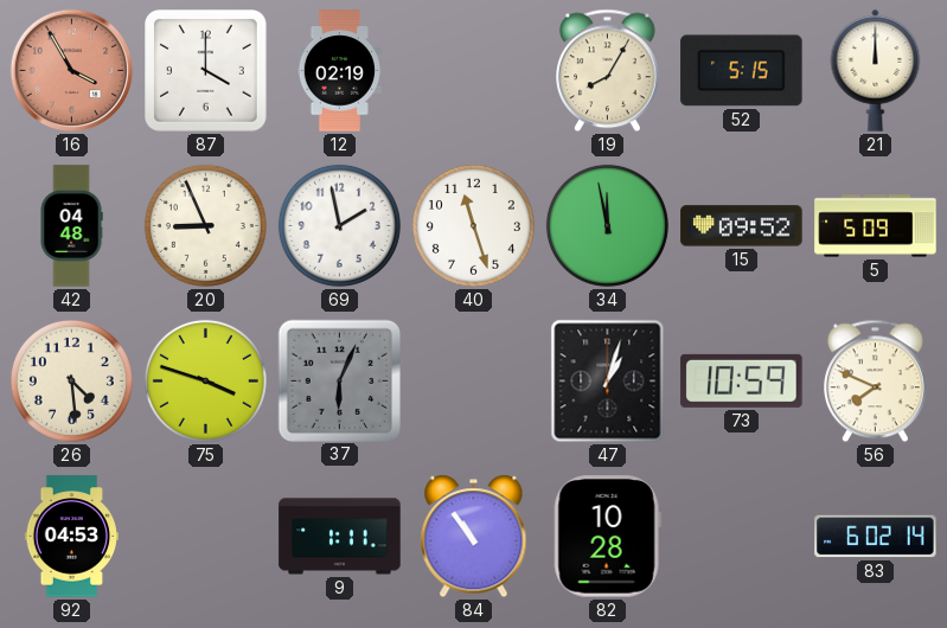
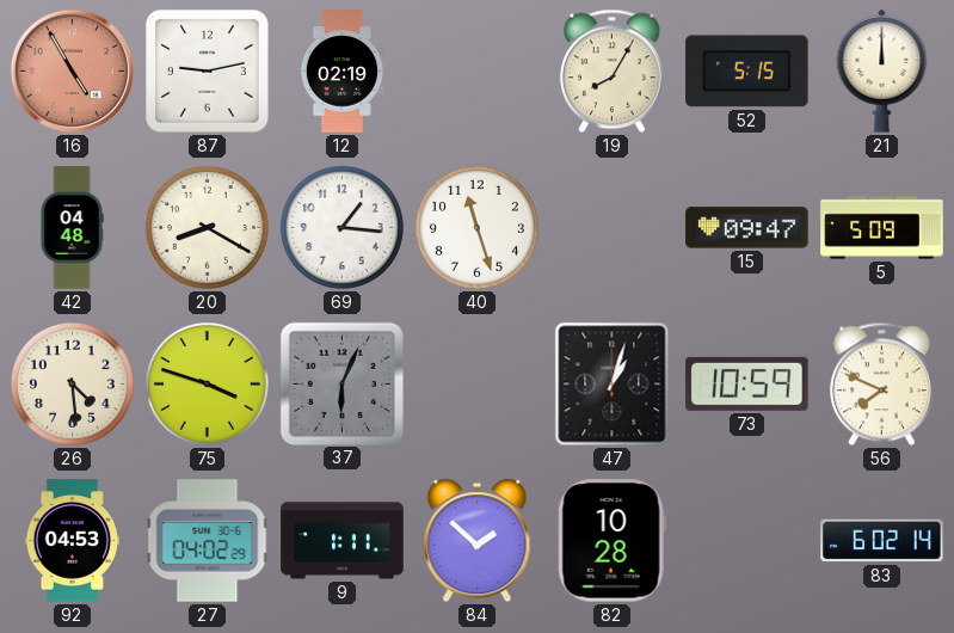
16: 3:55 -> 4:55
87: 4:00 -> 9:13
20: 8:56 -> 8:20
69: 1:58 -> 1:16
34: 11:58 -> none
15: 09:52 -> 09:47
27: none -> 04:02
84: 10:54 -> 1:52
